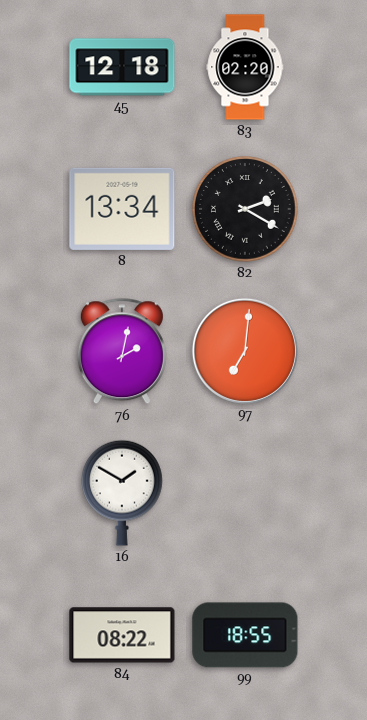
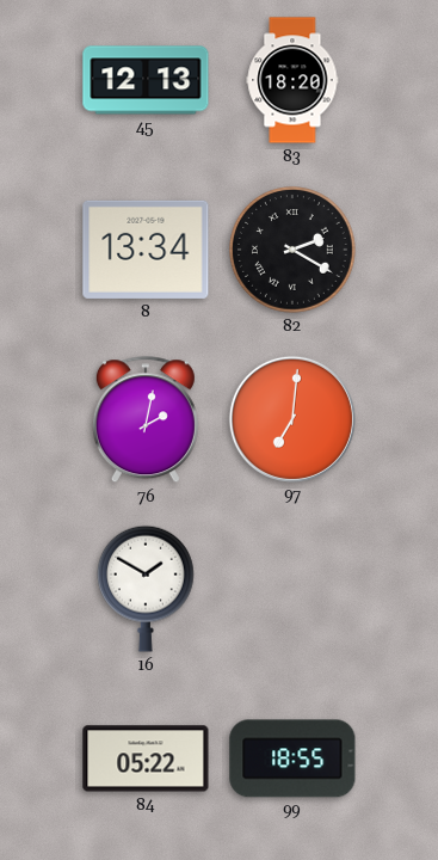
45: 12:18 -> 12:13
83: 02:20 -> 18:20
84: 08:22 -> 05:22
